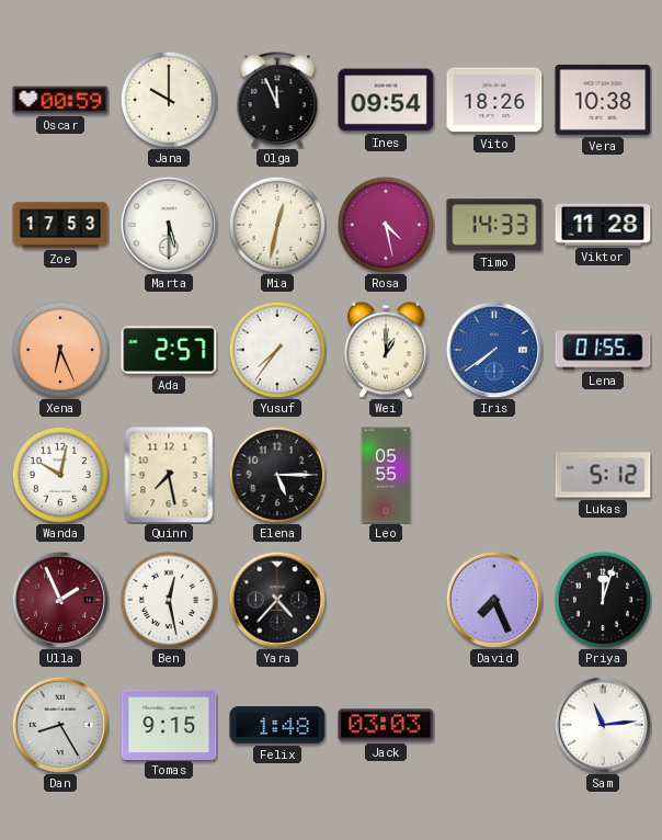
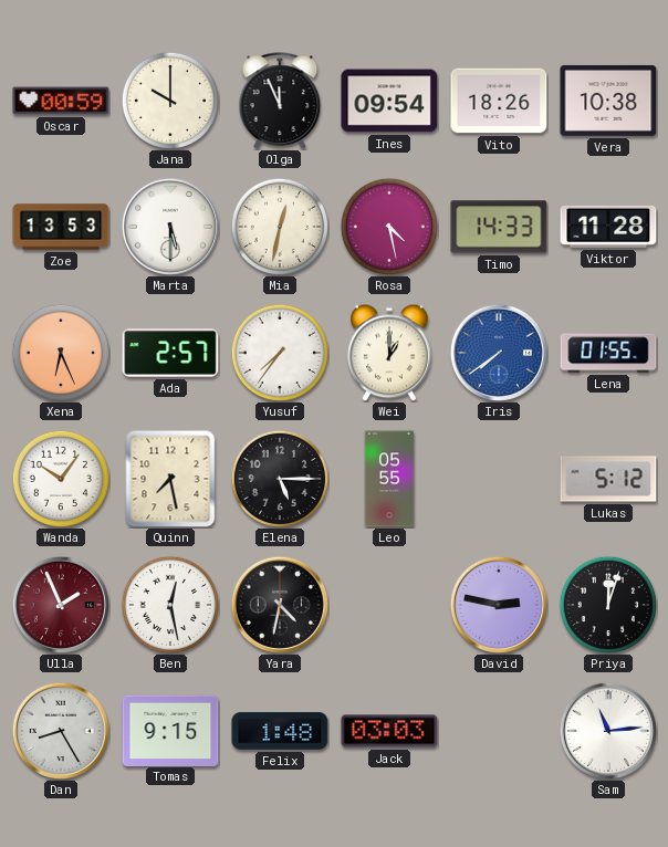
Zoe: 17:53 -> 13:53
Wanda: 10:02 -> 10:06
Yara: 4:37 -> 4:32
David: 7:26 -> 2:47
